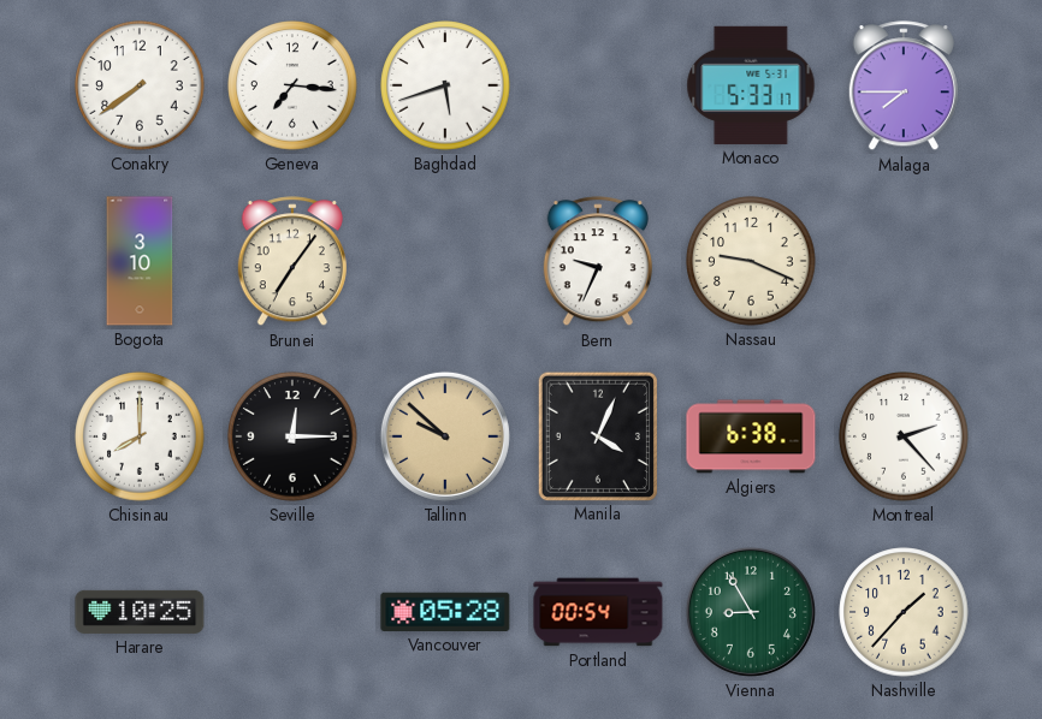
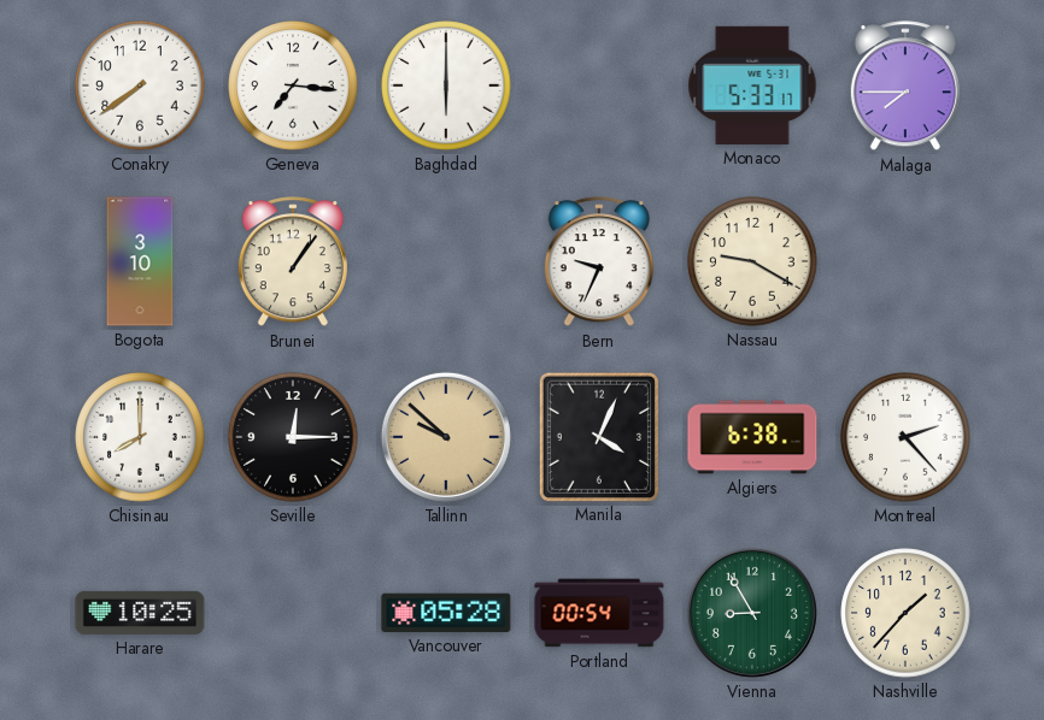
Baghdad: 5:42 -> 6:00
Brunei: 7:06 -> 1:06
Nassau: 9:19 -> 9:20
